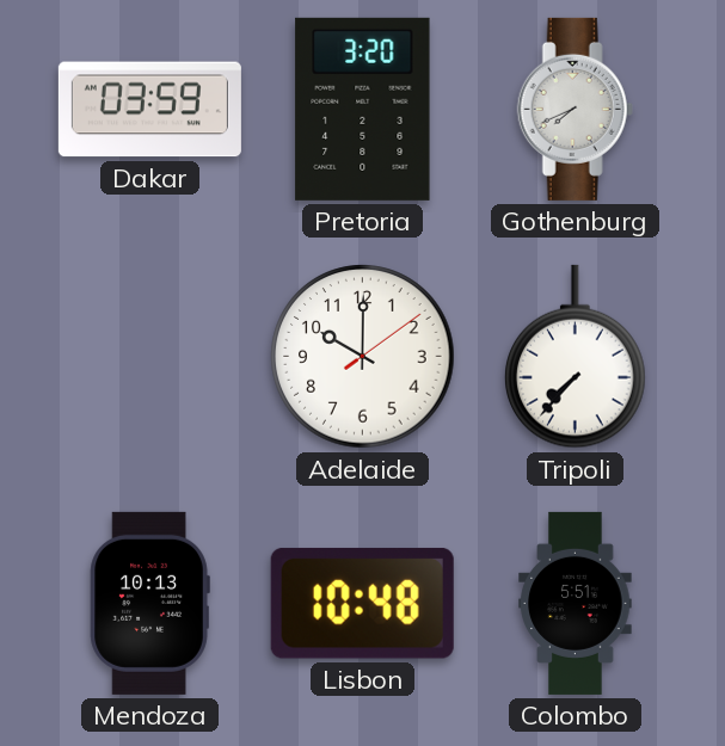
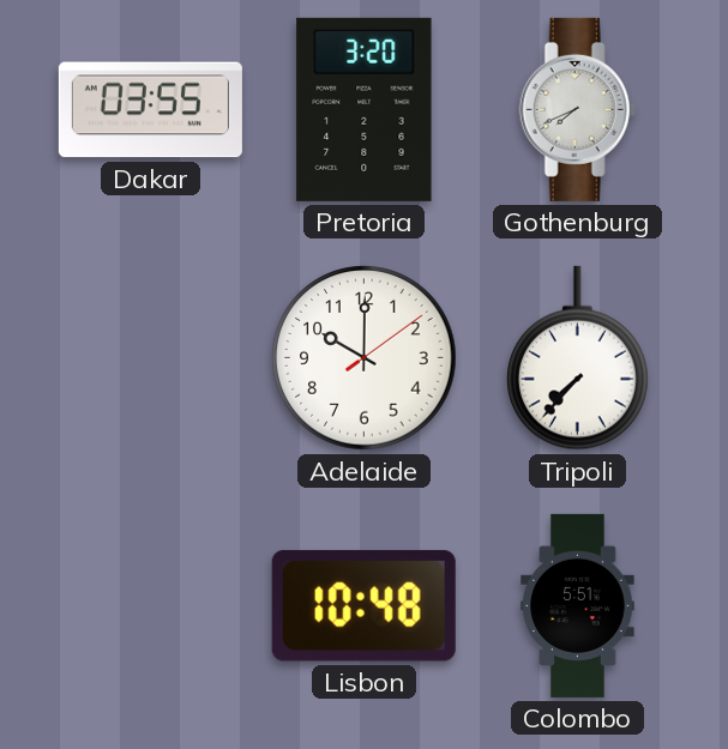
Dakar: 03:59 -> 03:55
Mendoza: 10:13 -> none
